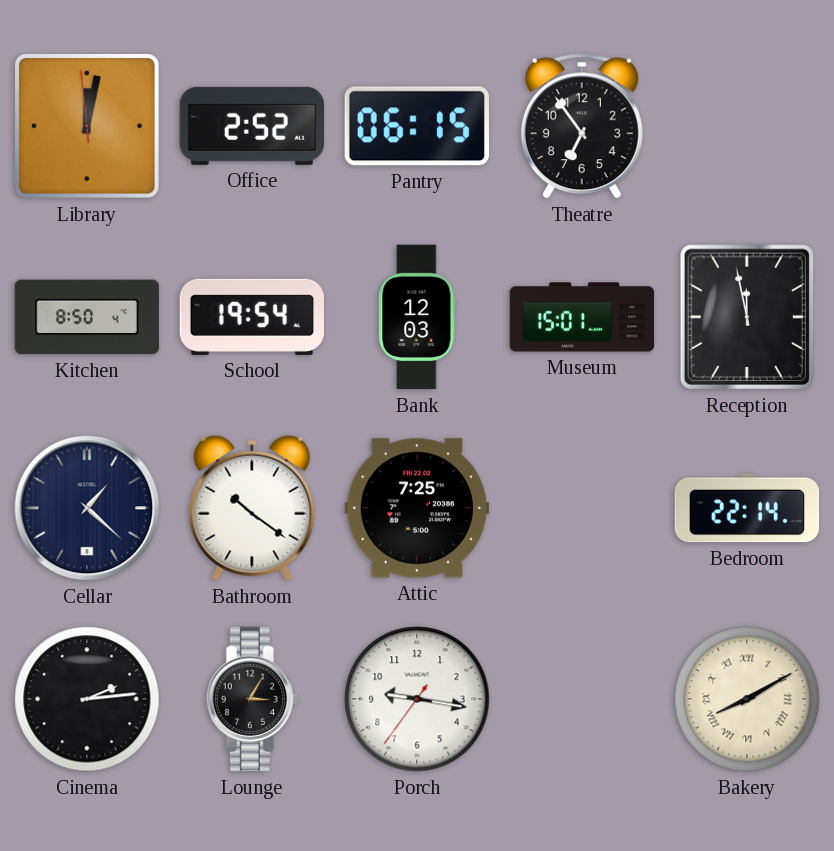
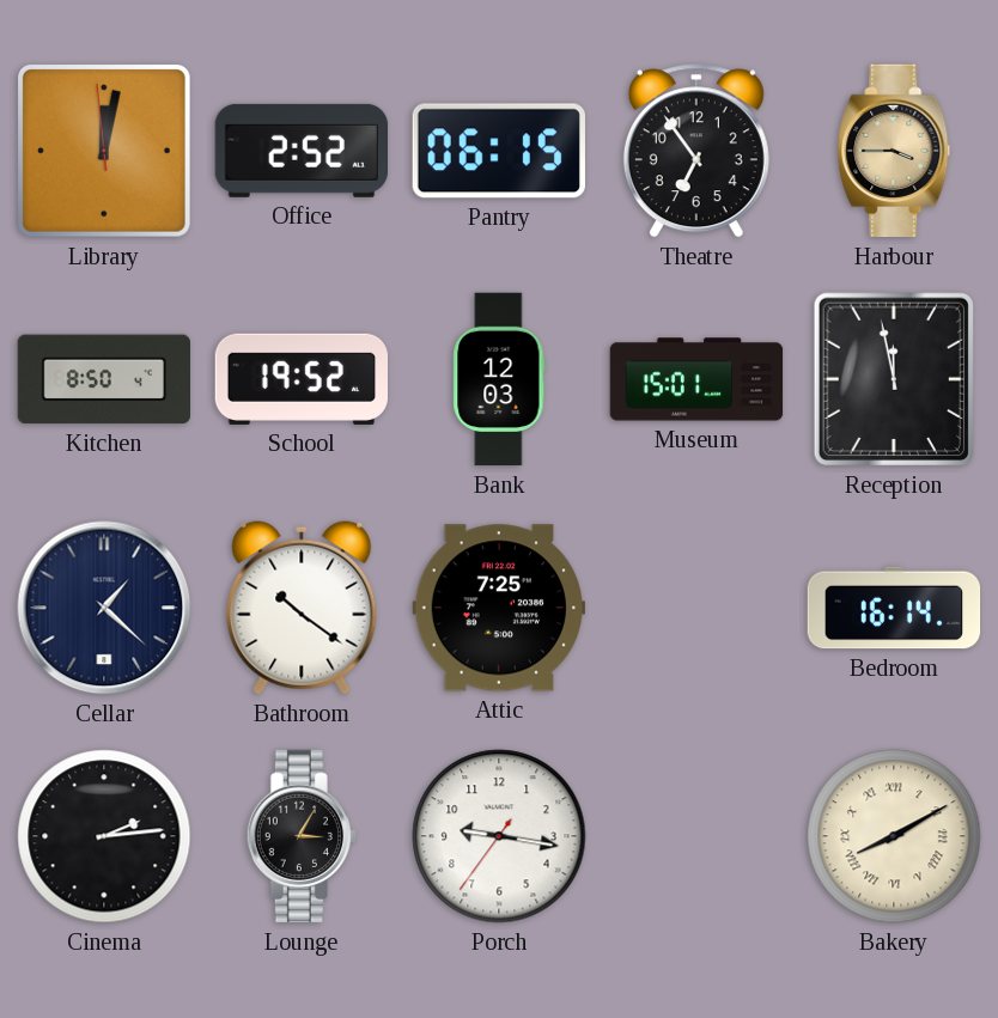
Harbour: none -> 3:45
School: 19:54 -> 19:52
Bedroom: 22:14 -> 16:14
